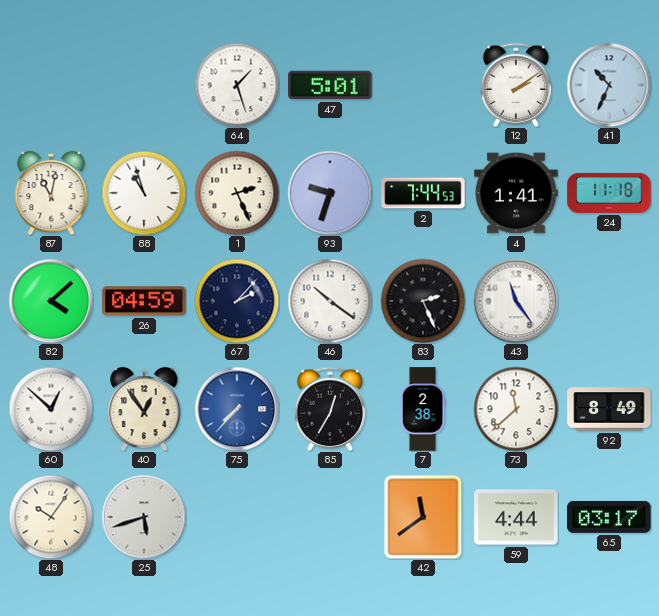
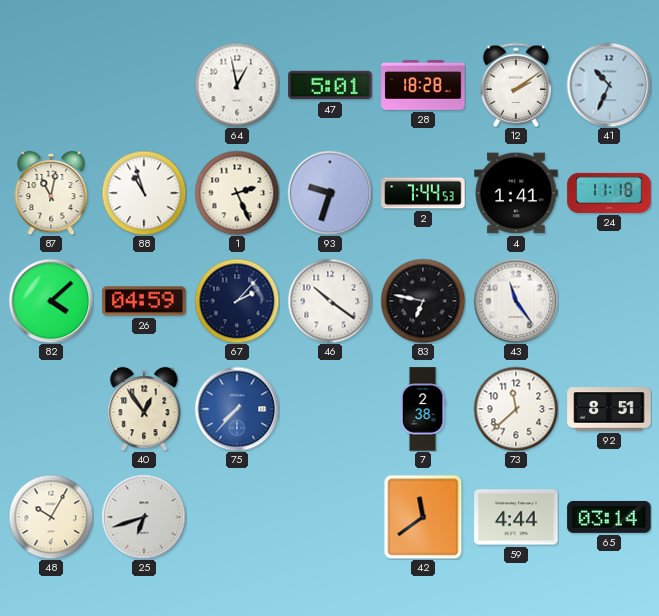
64: 1:27 -> 12:58
28: none -> 18:28
83: 2:26 -> 6:47
60: 12:52 -> none
85: 12:35 -> none
92: 8:49 -> 8:51
48: 10:06 -> 10:05
25: 5:42 -> 6:42
65: 03:17 -> 03:14
